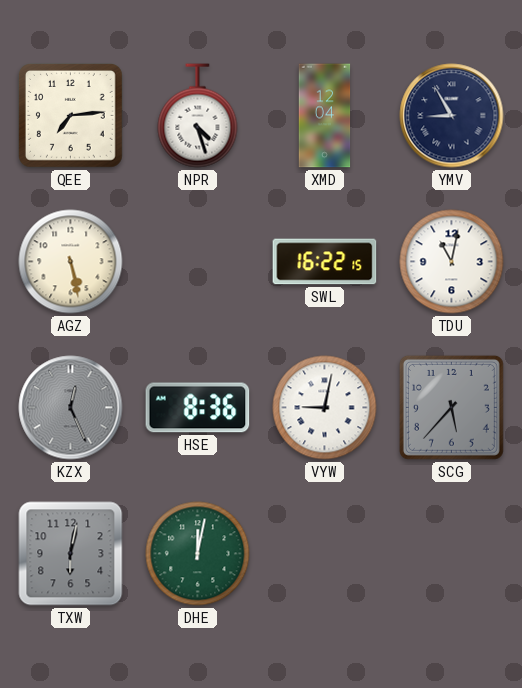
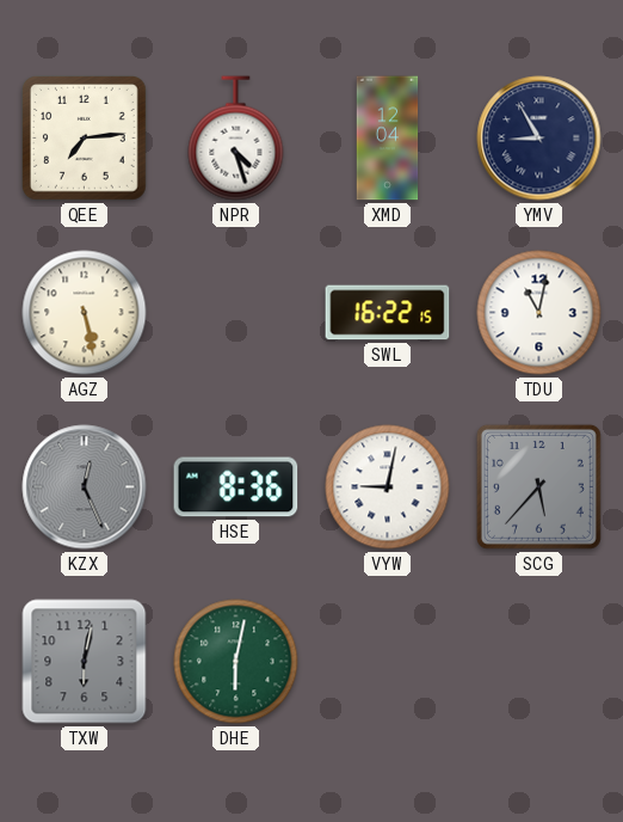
DHE: 12:02 -> 6:02
